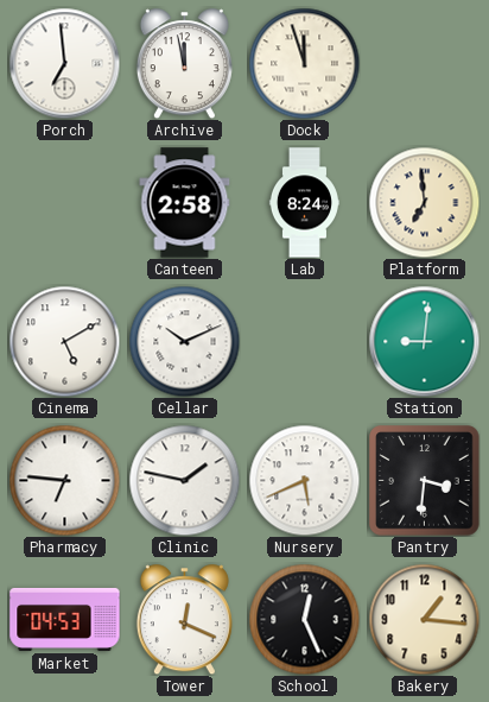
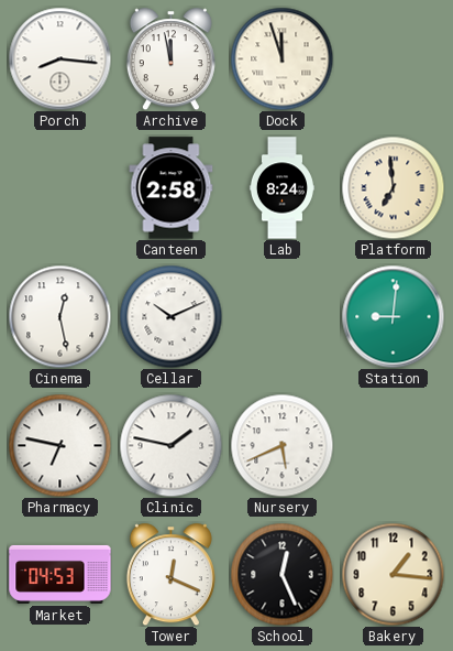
Porch: 6:59 -> 8:16
Cinema: 5:10 -> 12:28
Pharmacy: 6:46 -> 6:47
Pantry: 3:31 -> none
